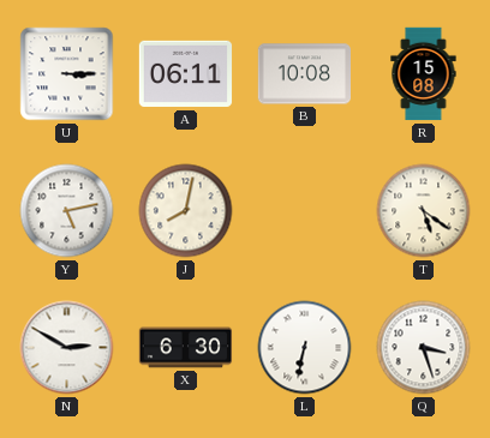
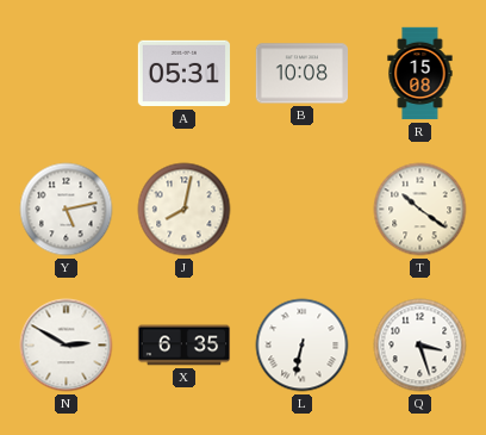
U: 3:15 -> none
A: 06:11 -> 05:31
T: 5:21 -> 10:21
X: 6:30 -> 6:35
